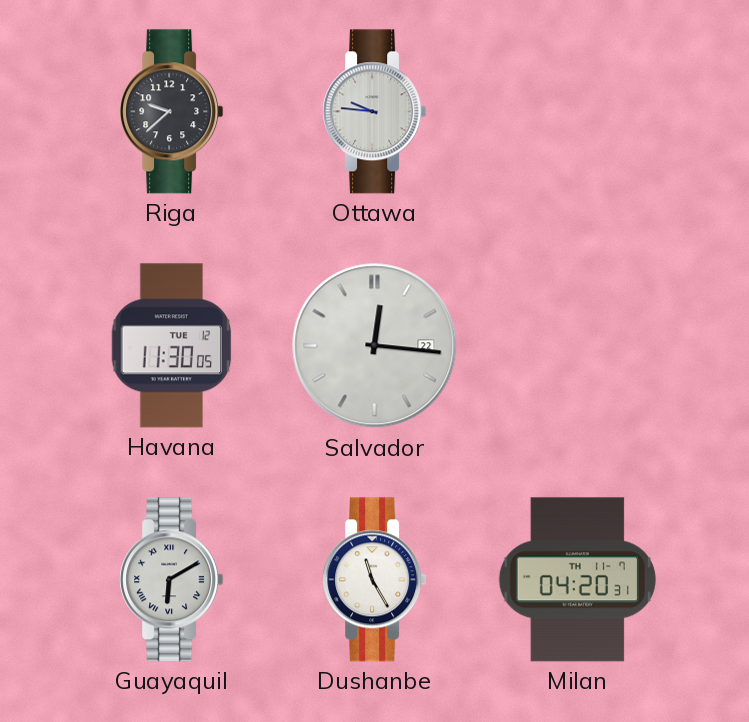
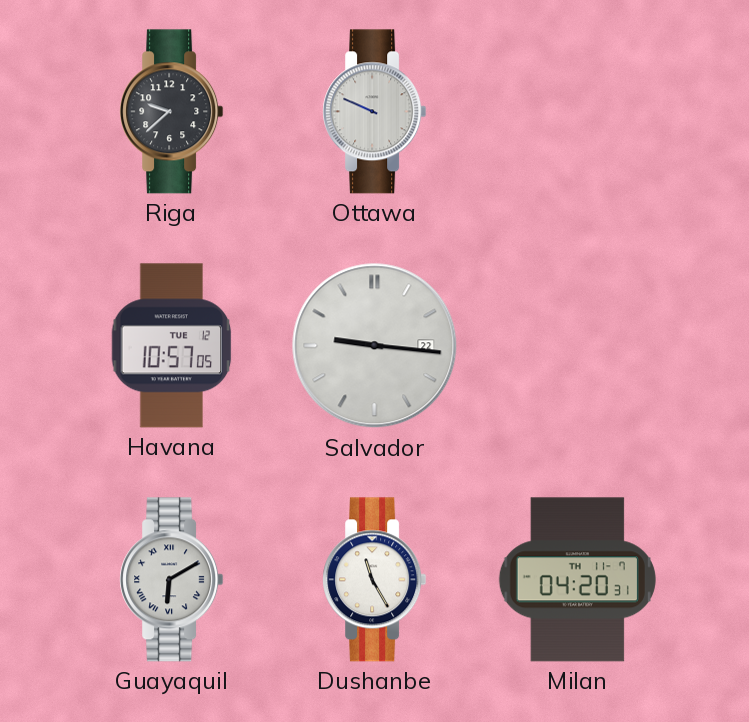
Ottawa: 9:46 -> 9:49
Havana: 11:30 -> 10:57
Salvador: 12:16 -> 9:16
